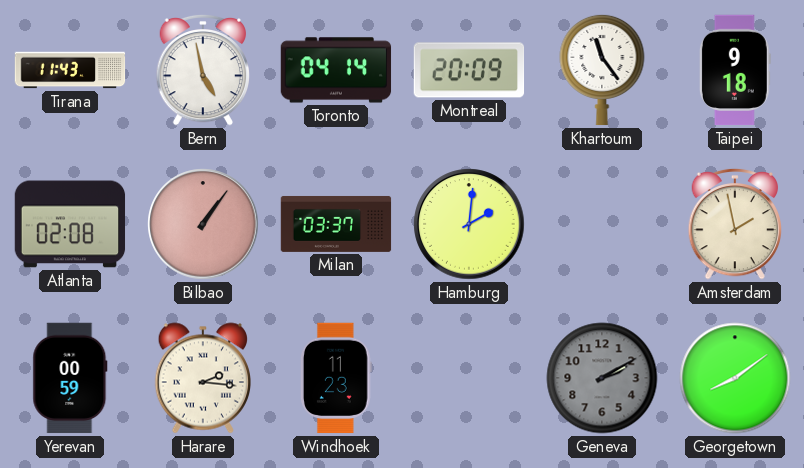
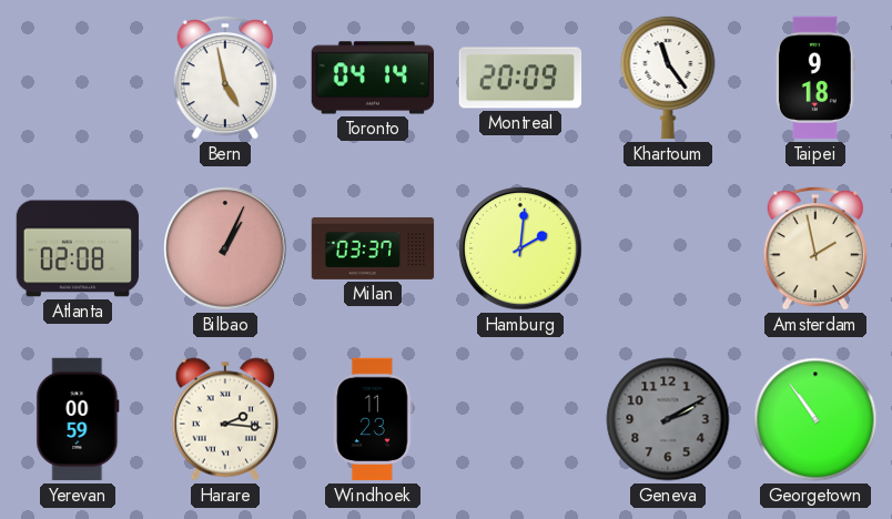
Tirana: 11:43 -> none
Bilbao: 1:06 -> 1:04
Georgetown: 8:09 -> 10:54
